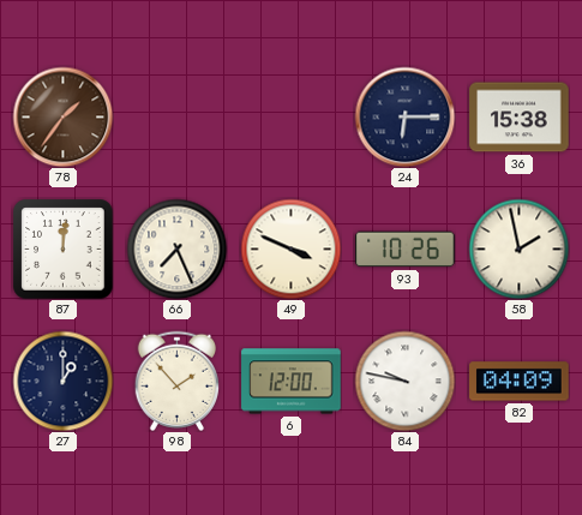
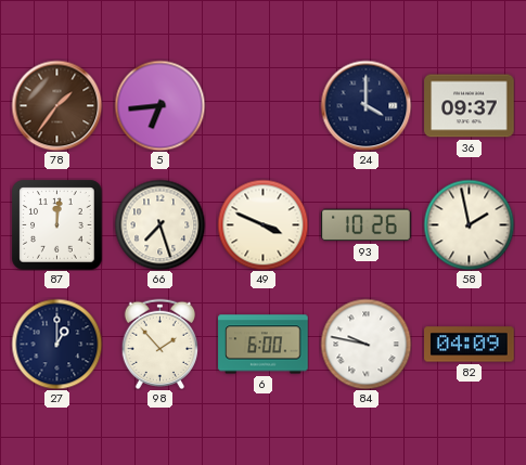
5: none -> 6:44
24: 6:15 -> 4:00
36: 15:38 -> 09:37
66: 7:26 -> 7:27
6: 12:00 -> 6:00
